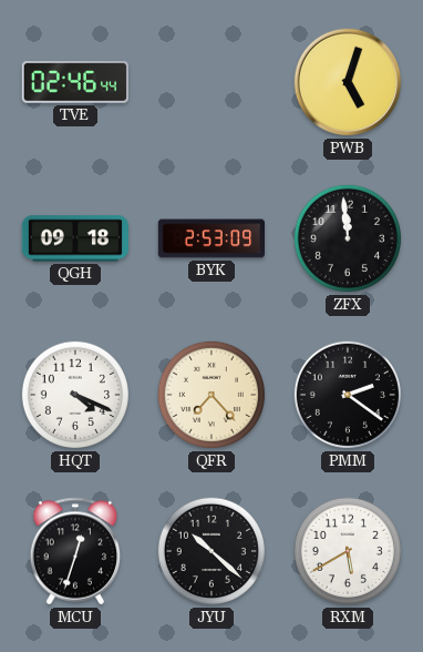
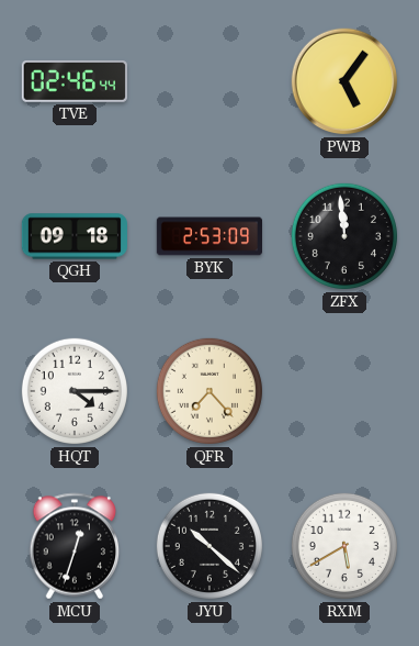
PWB: 5:03 -> 5:06
HQT: 4:19 -> 4:15
PMM: 2:21 -> none
